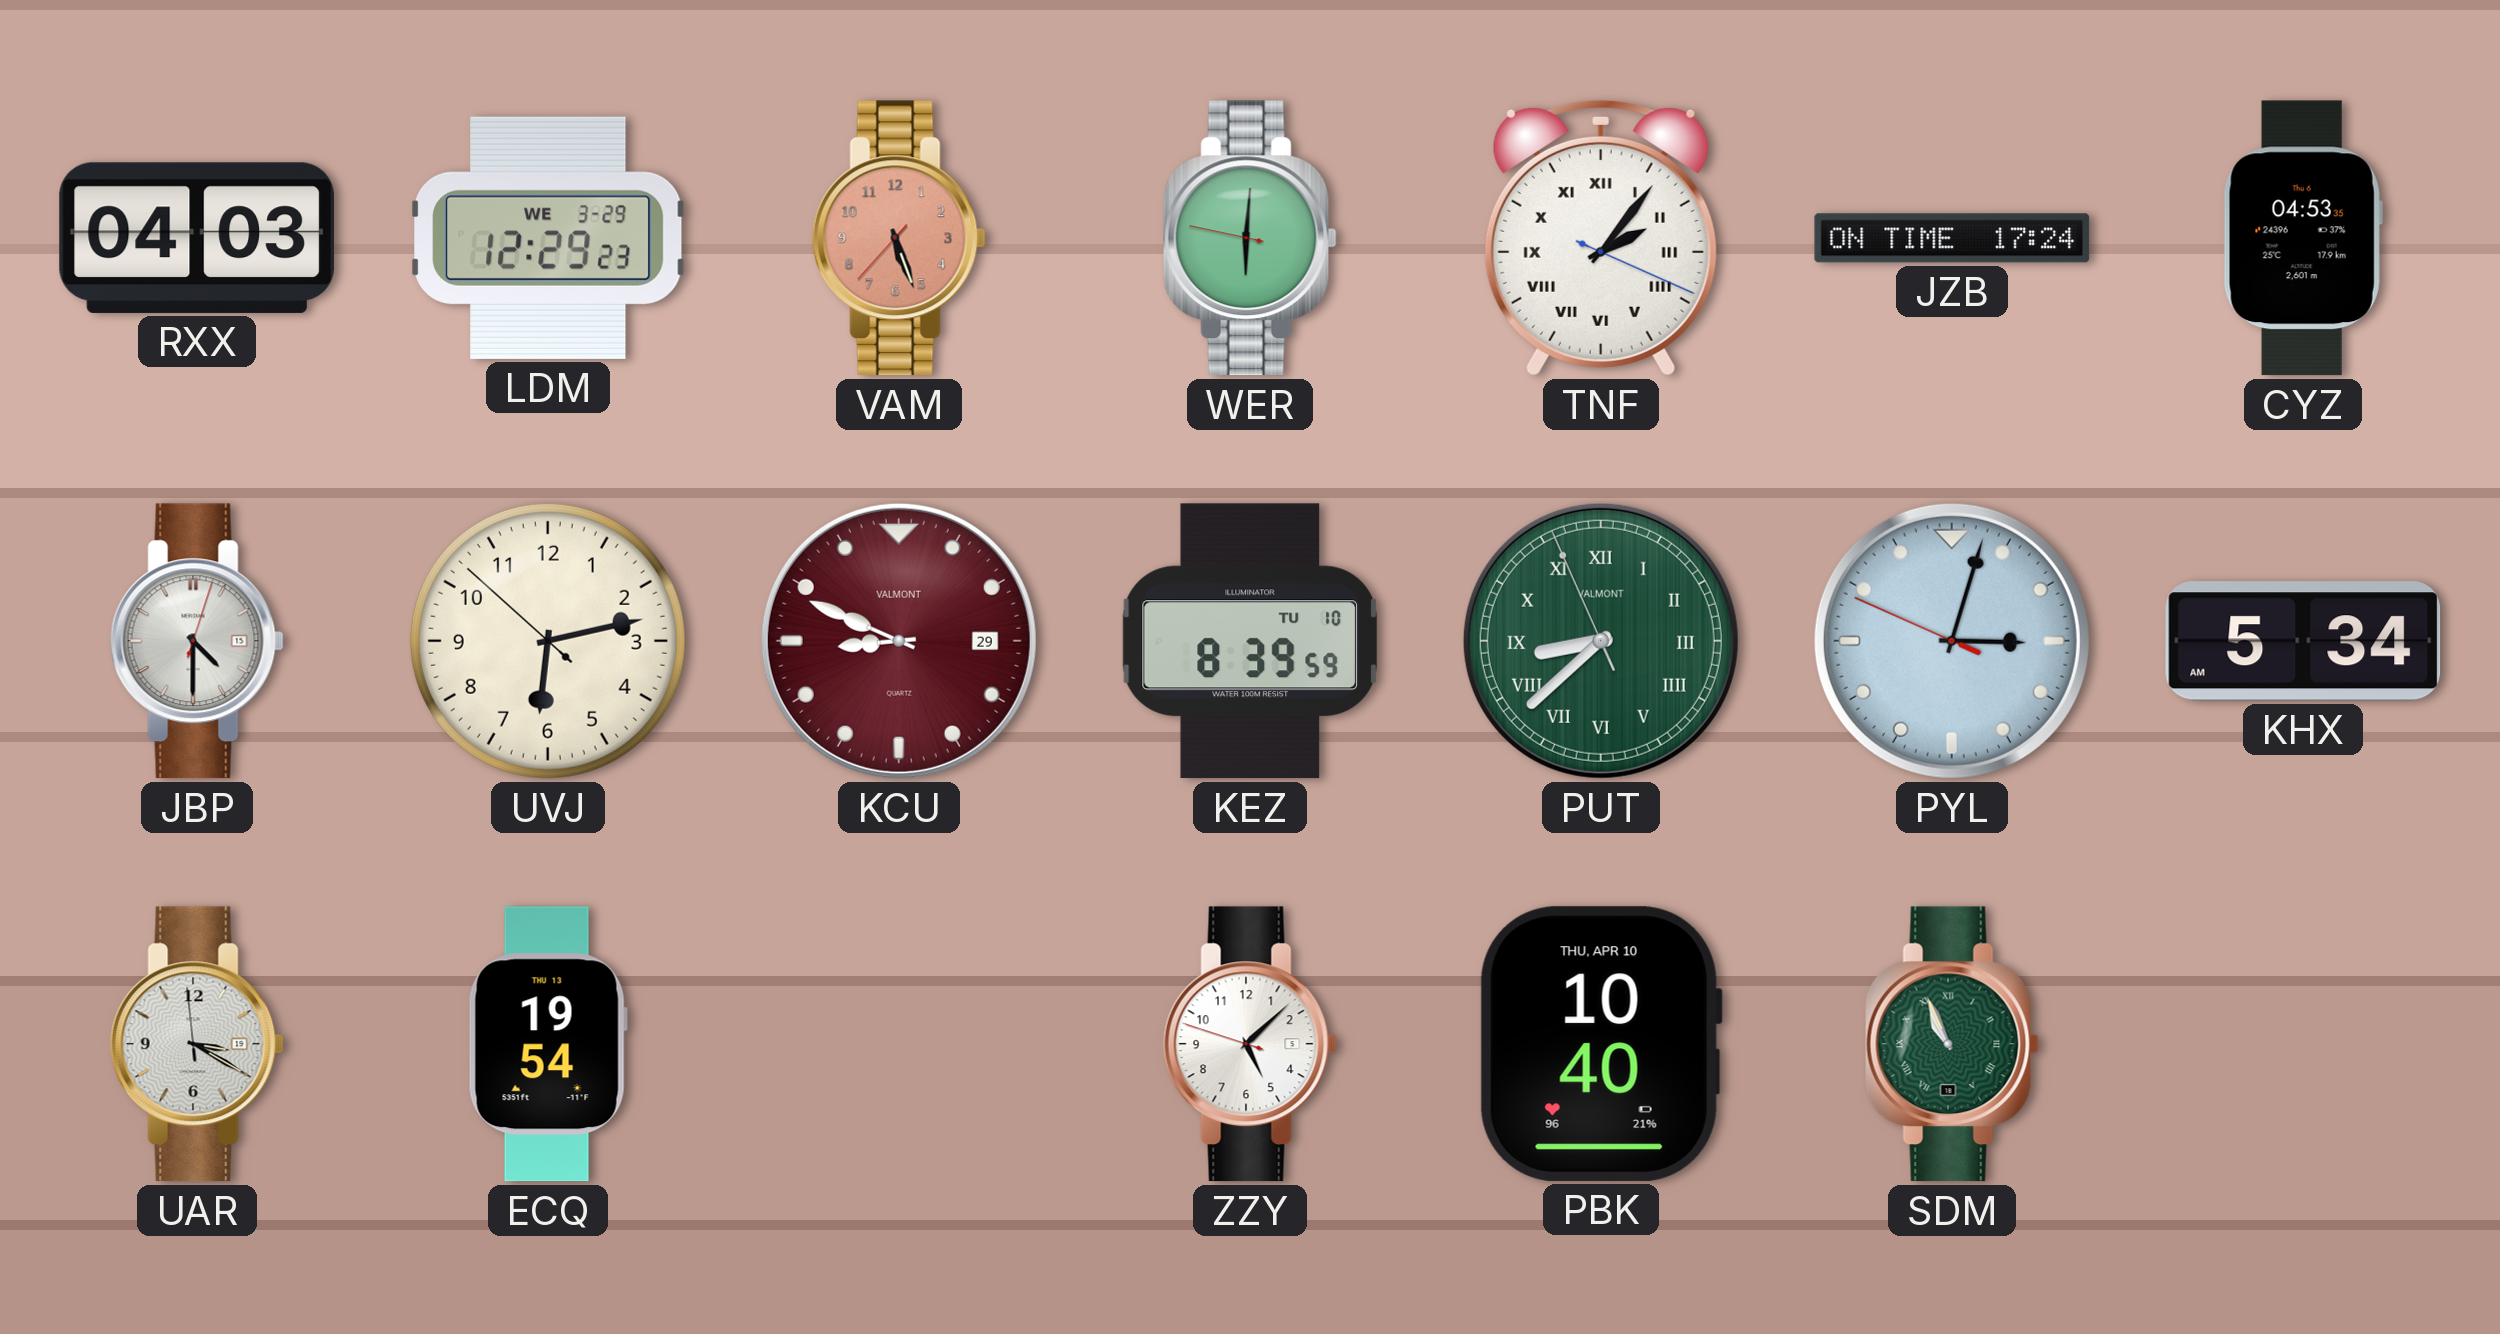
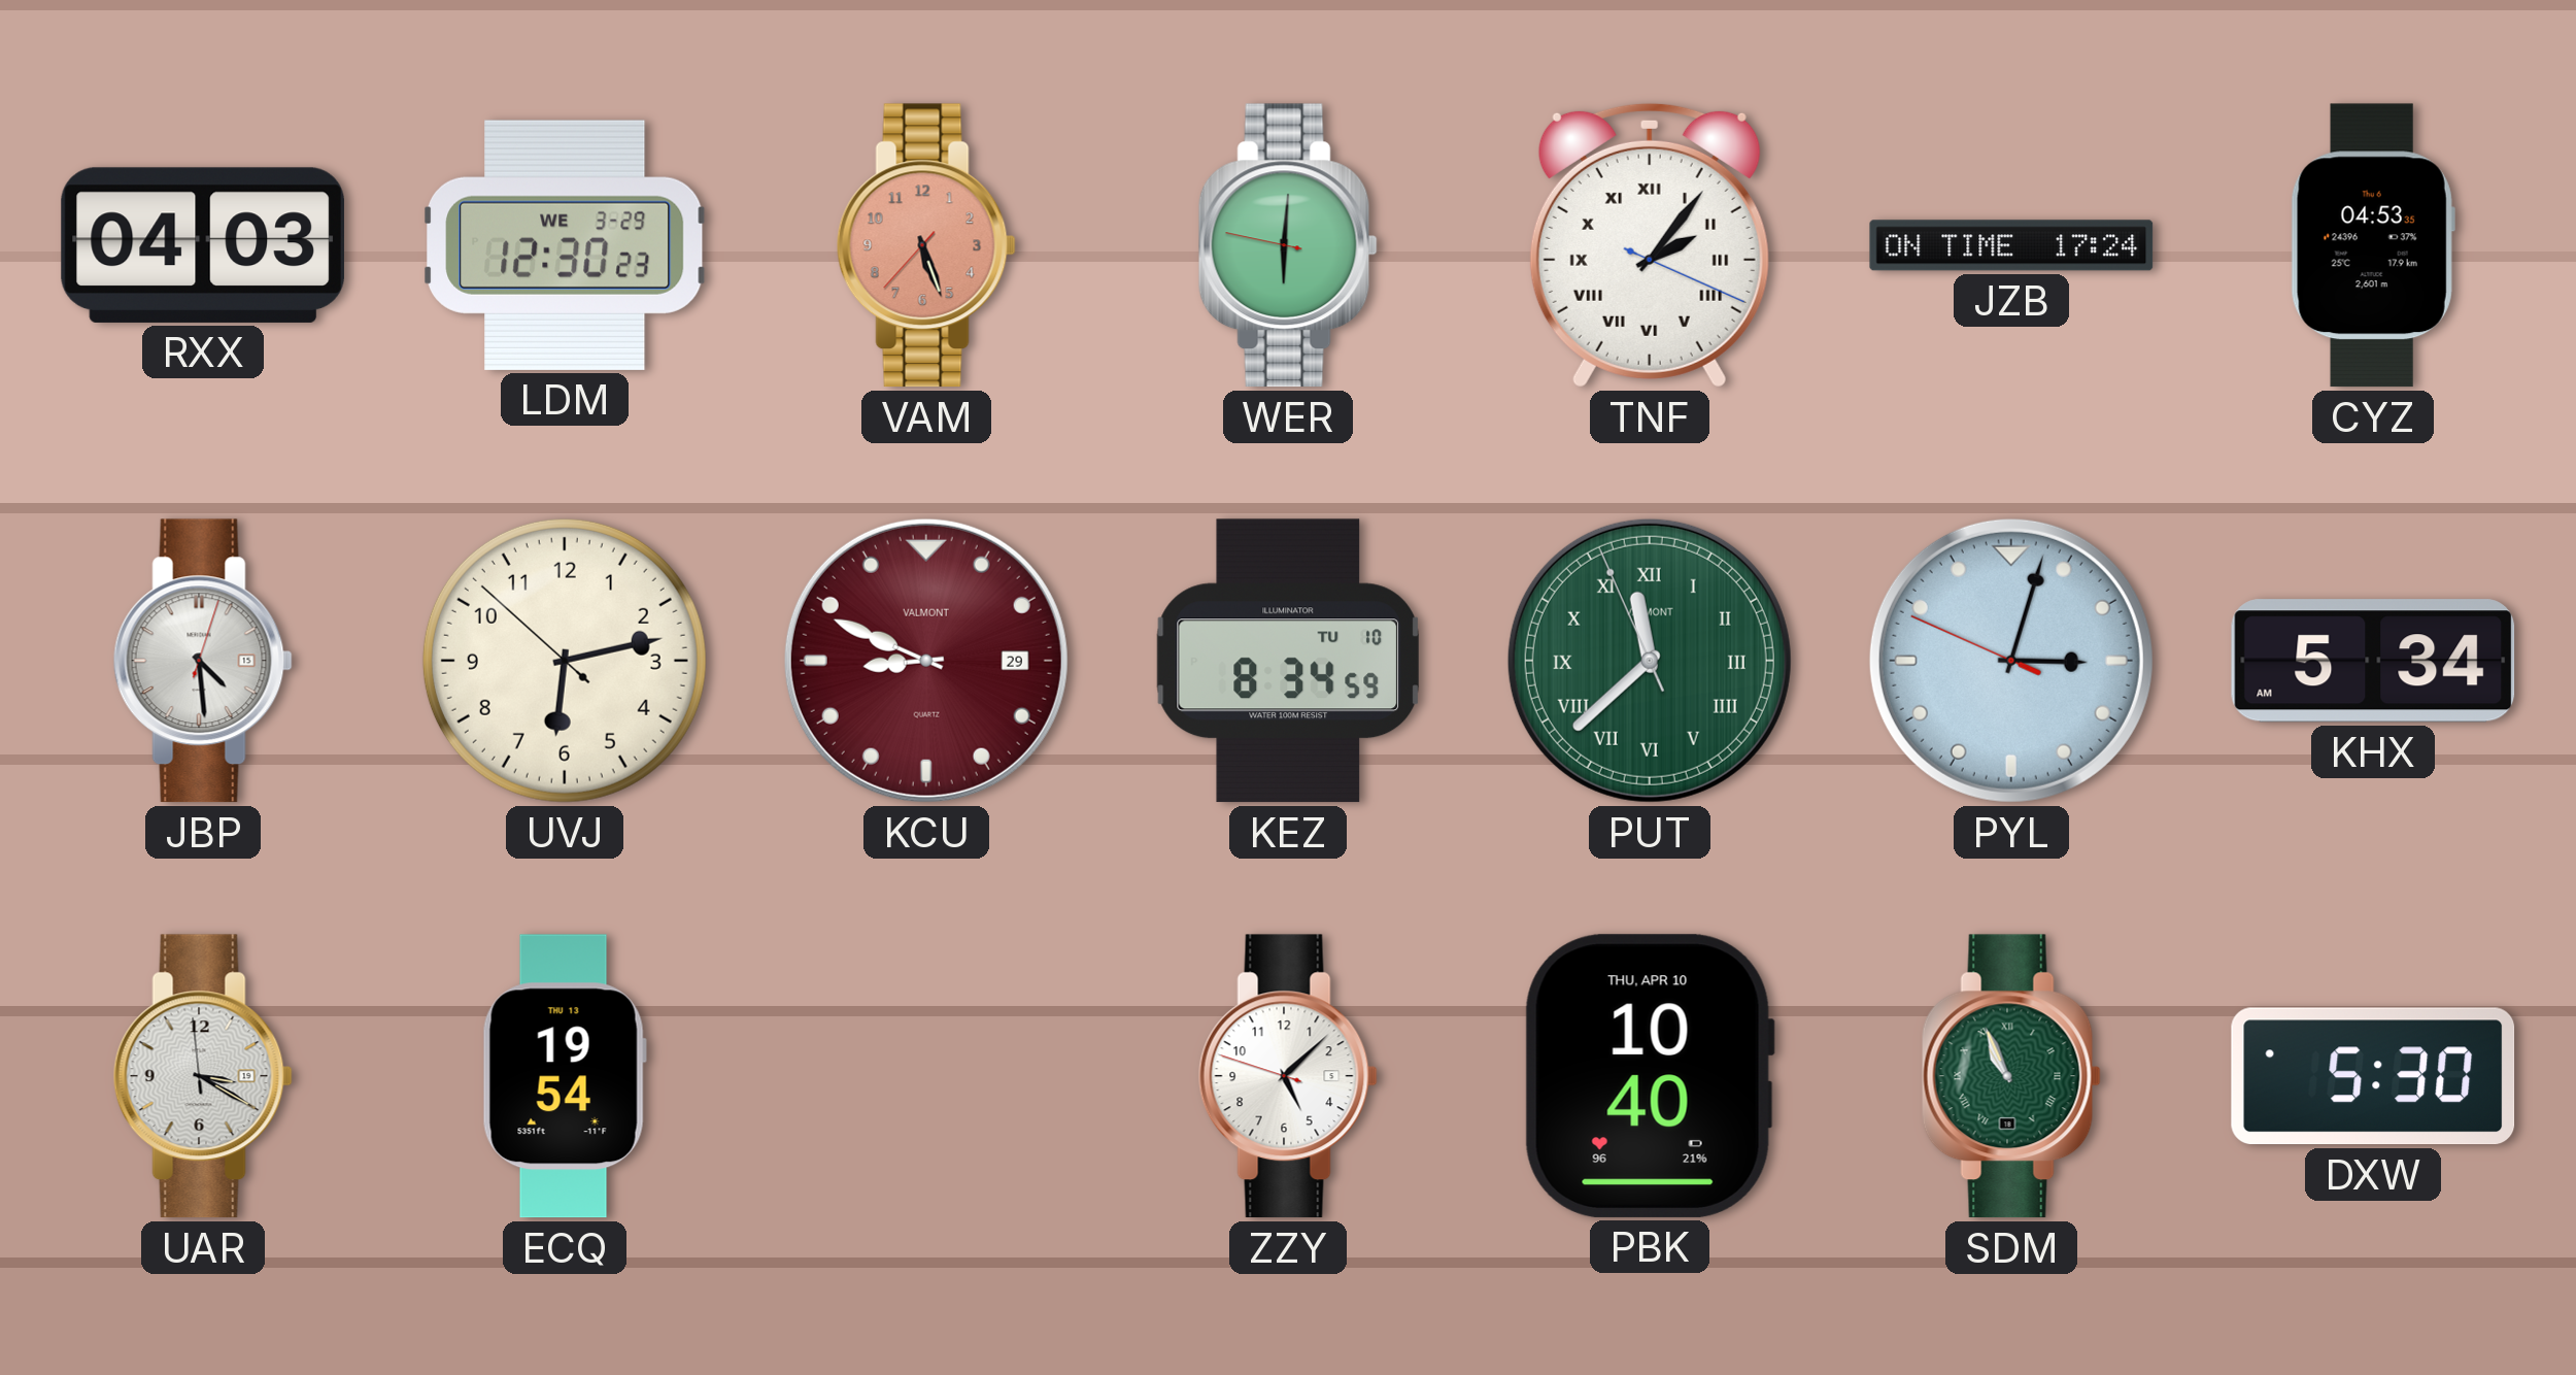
LDM: 12:29 -> 12:30
JBP: 4:30 -> 4:29
KEZ: 8:39 -> 8:34
PUT: 8:37 -> 11:37
DXW: none -> 5:30
